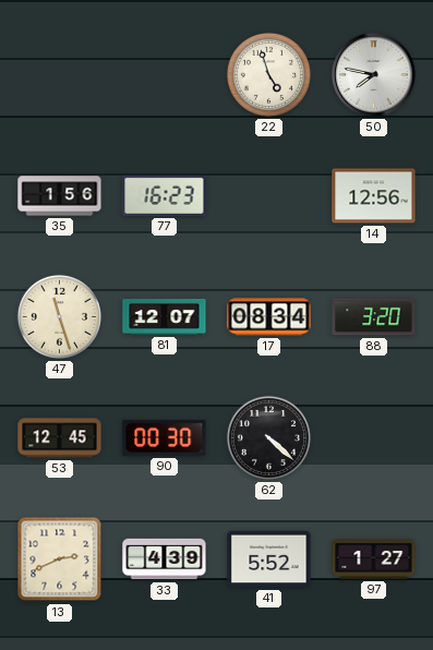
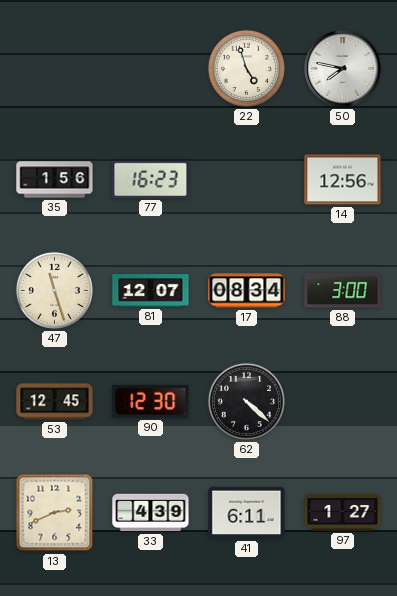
88: 3:20 -> 3:00
90: 00:30 -> 12:30
41: 5:52 -> 6:11
